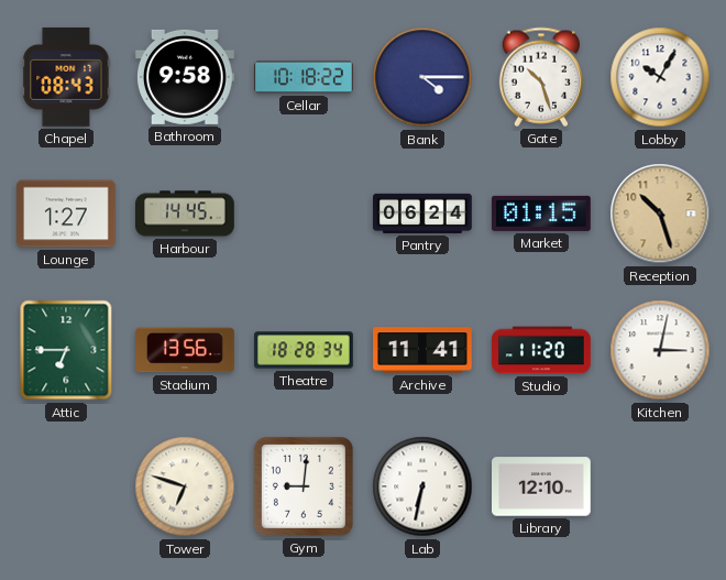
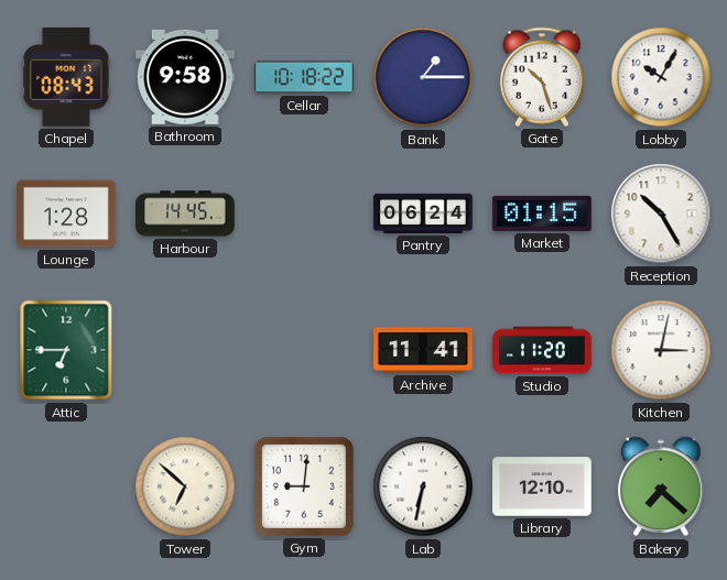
Bank: 4:15 -> 1:15
Lounge: 1:27 -> 1:28
Reception: 10:27 -> 10:25
Reception dial: champagne -> white
Stadium: 13:56 -> none
Theatre: 18:28 -> none
Tower: 6:48 -> 6:52
Bakery: none -> 7:22
